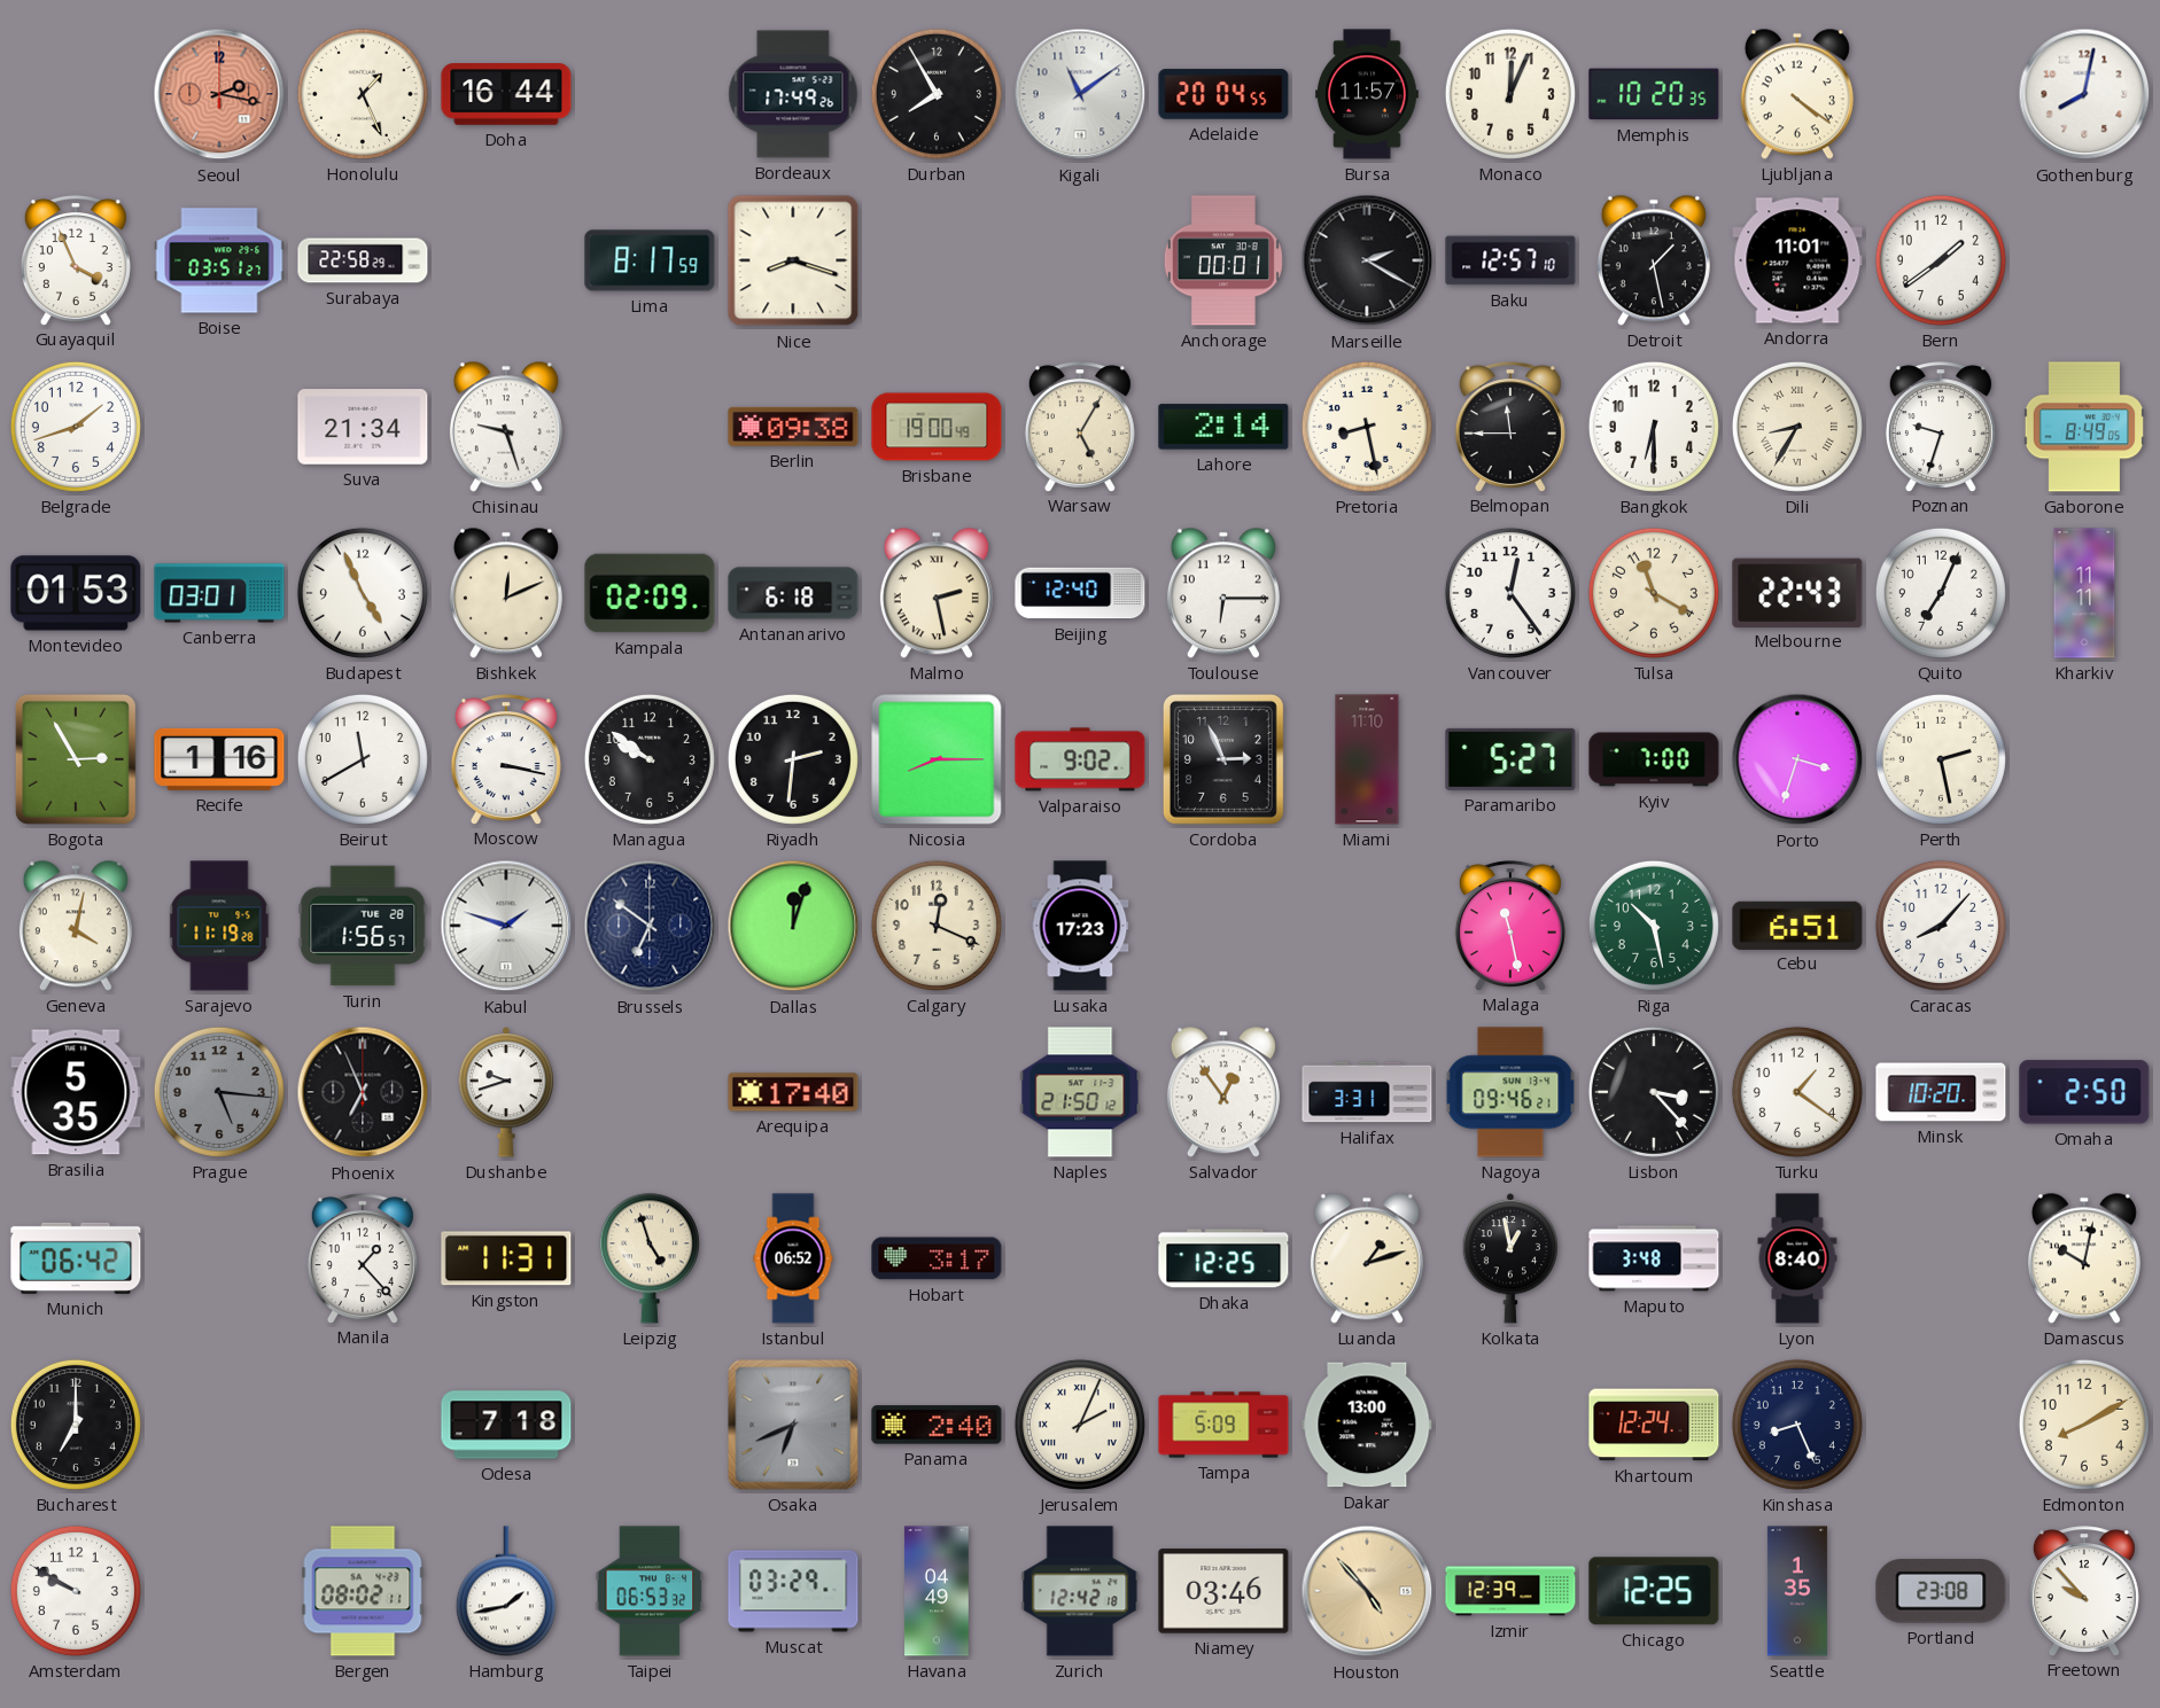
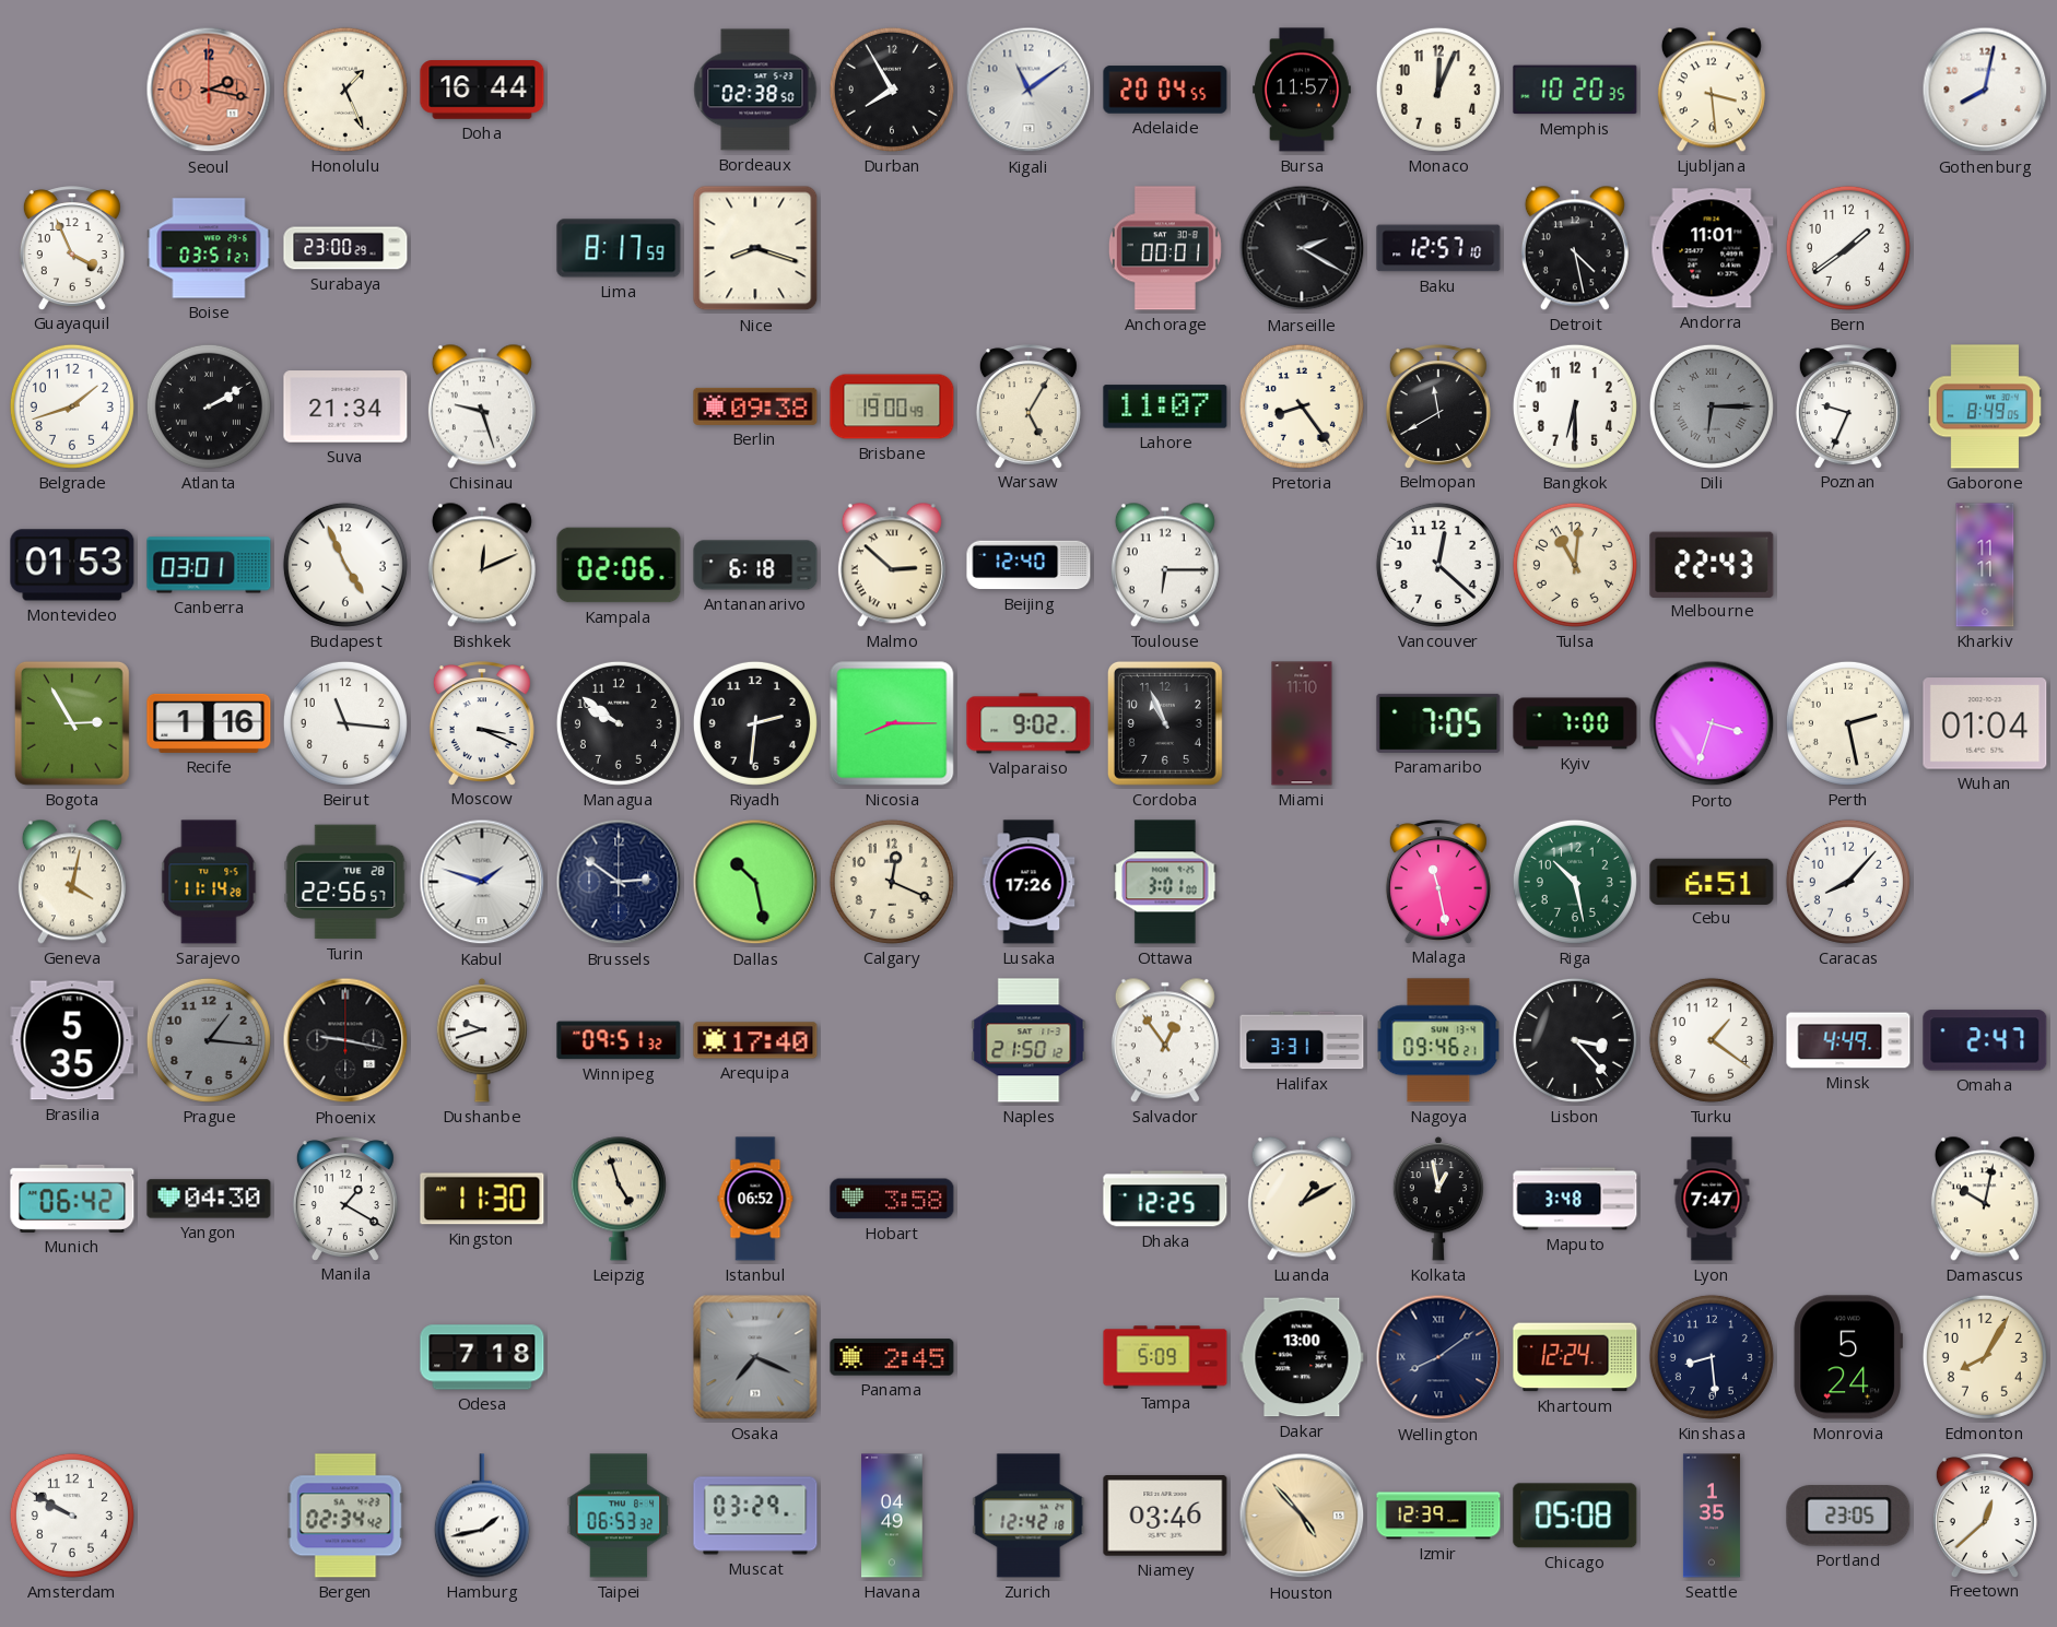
Bordeaux: 17:49 -> 02:38
Ljubljana: 4:21 -> 3:29
Surabaya: 22:58 -> 23:00
Detroit: 1:28 -> 4:28
Atlanta: none -> 2:10
Lahore: 2:14 -> 11:07
Pretoria: 8:28 -> 8:24
Belmopan: 11:45 -> 11:40
Dili: 8:35 -> 6:15
Dili dial: cream -> grey
Poznan: 9:33 -> 9:34
Kampala: 02:09 -> 02:06
Malmo: 2:28 -> 2:52
Vancouver: 12:24 -> 12:22
Tulsa: 11:20 -> 11:01
Quito: 7:04 -> none
Beirut: 11:40 -> 11:16
Moscow: 3:17 -> 3:19
Cordoba: 2:56 -> 10:56
Paramaribo: 5:27 -> 7:05
Wuhan: none -> 01:04
Sarajevo: 11:19 -> 11:14
Turin: 1:56 -> 22:56
Brussels: 6:51 -> 2:51
Dallas: 12:03 -> 10:28
Lusaka: 17:23 -> 17:26
Ottawa: none -> 3:01
Prague: 5:16 -> 1:16
Phoenix: 6:56 -> 9:17
Winnipeg: none -> 09:51
Minsk: 10:20 -> 4:49
Omaha: 2:50 -> 2:47
Yangon: none -> 04:30
Manila: 1:23 -> 1:20
Kingston: 11:31 -> 11:30
Hobart: 3:17 -> 3:58
Luanda: 1:12 -> 1:10
Lyon: 8:40 -> 7:47
Bucharest: 7:00 -> none
Osaka: 6:41 -> 7:19
Panama: 2:40 -> 2:45
Jerusalem: 2:04 -> none
Wellington: none -> 8:09
Kinshasa: 8:26 -> 8:29
Monrovia: none -> 5:24
Edmonton: 8:10 -> 8:05
Bergen: 08:02 -> 02:34
Chicago: 12:25 -> 05:08
Portland: 23:08 -> 23:05
Freetown: 9:53 -> 12:38
